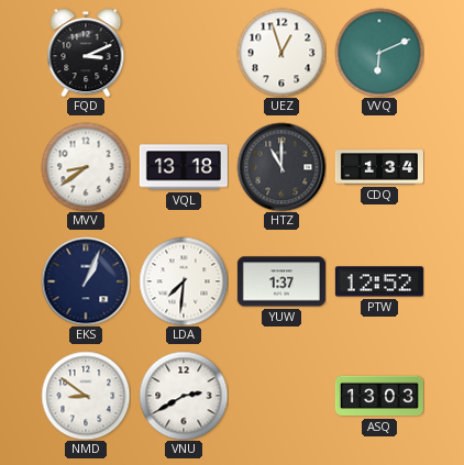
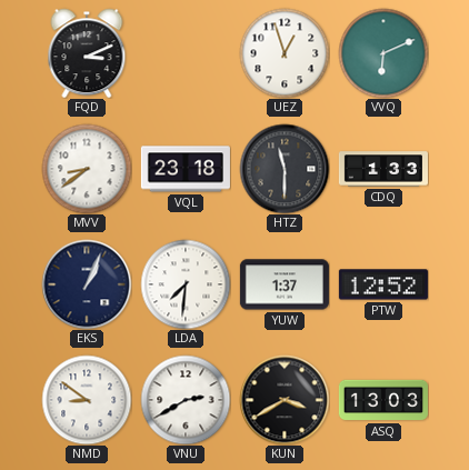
VQL: 13:18 -> 23:18
HTZ: 11:00 -> 11:30
CDQ: 1:34 -> 1:33
KUN: none -> 3:40
